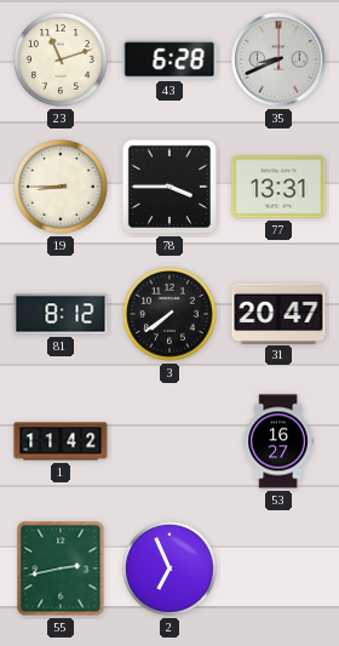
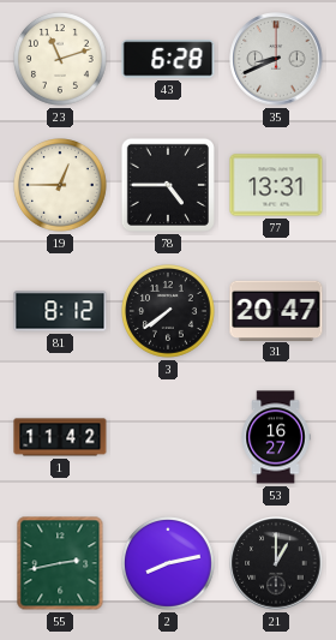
19: 8:45 -> 12:45
78: 3:45 -> 4:45
2: 6:56 -> 8:13
21: none -> 1:00
